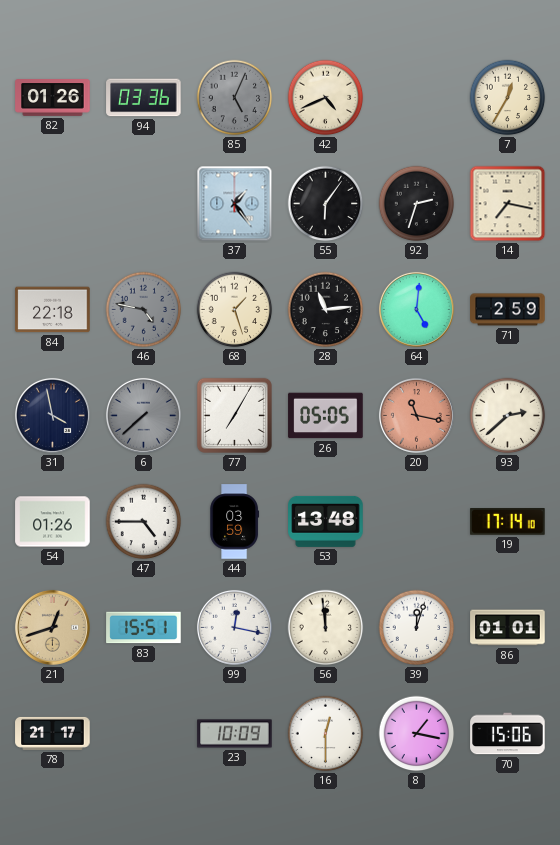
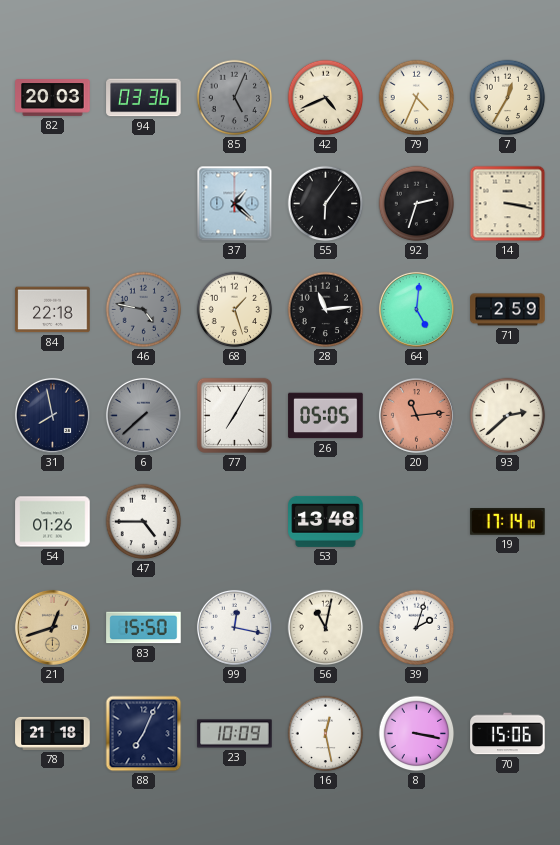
82: 01:26 -> 20:03
79: none -> 4:34
37: 1:24 -> 1:22
14: 7:17 -> 3:17
31: 3:58 -> 7:58
20: 11:17 -> 11:14
44: 03:59 -> none
83: 15:51 -> 15:50
56: 11:59 -> 11:02
39: 12:03 -> 2:03
86: 01:01 -> none
78: 21:17 -> 21:18
88: none -> 7:04
16: 12:30 -> 12:28
8: 1:17 -> 3:17
